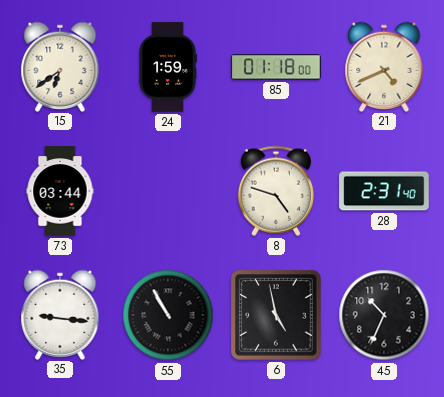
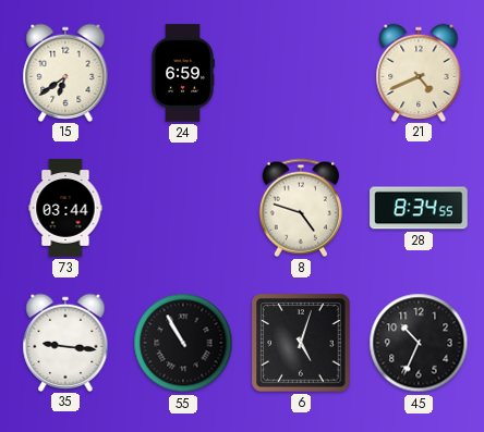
24: 1:59 -> 6:59
85: 01:18 -> none
28: 2:31 -> 8:34
6: 4:58 -> 5:03
